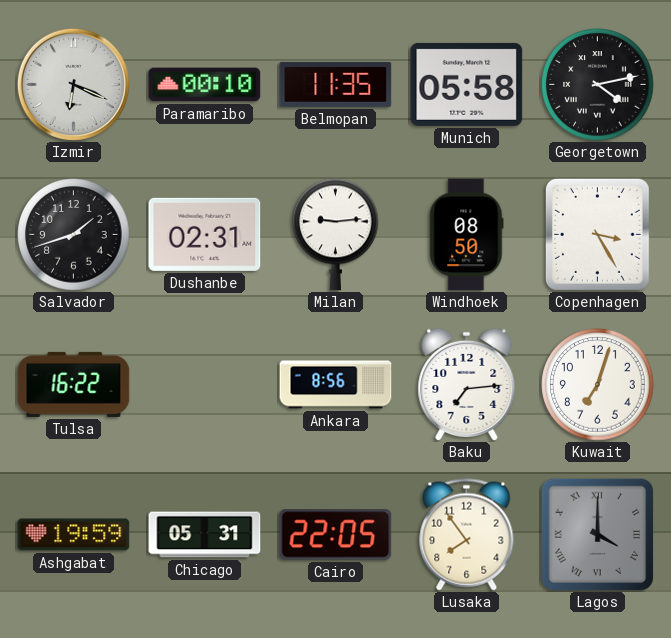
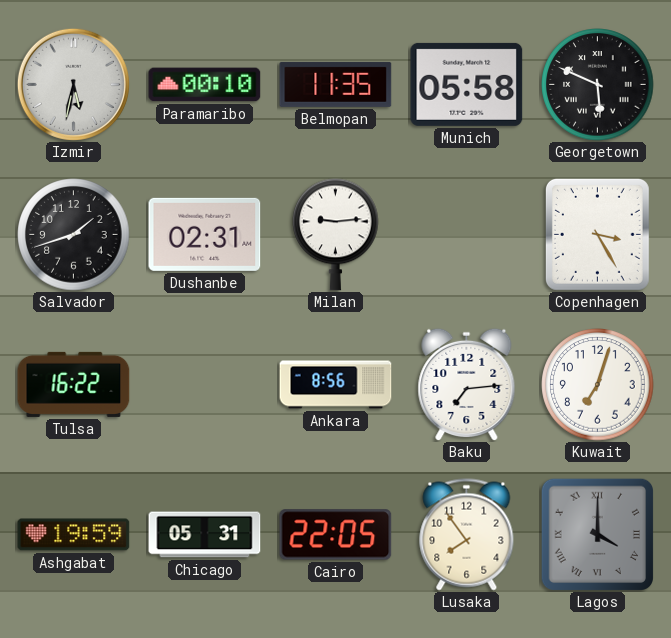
Izmir: 6:19 -> 5:32
Georgetown: 4:13 -> 5:49
Windhoek: 08:50 -> none
